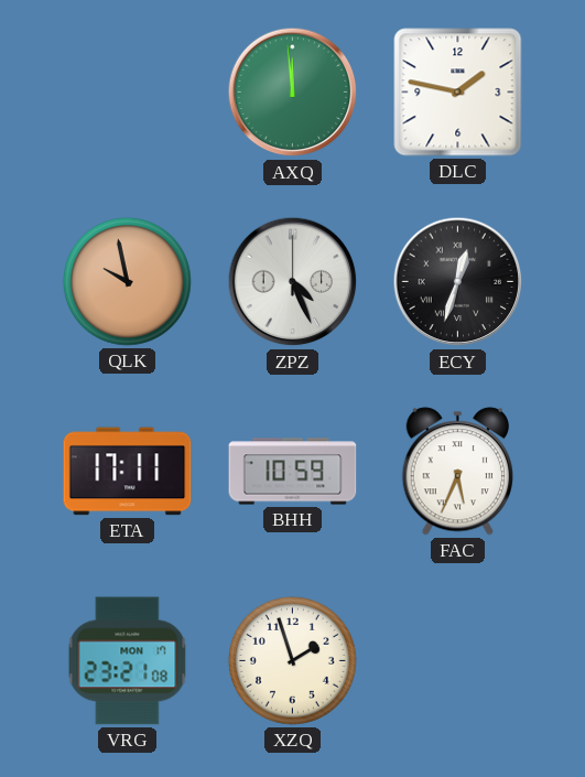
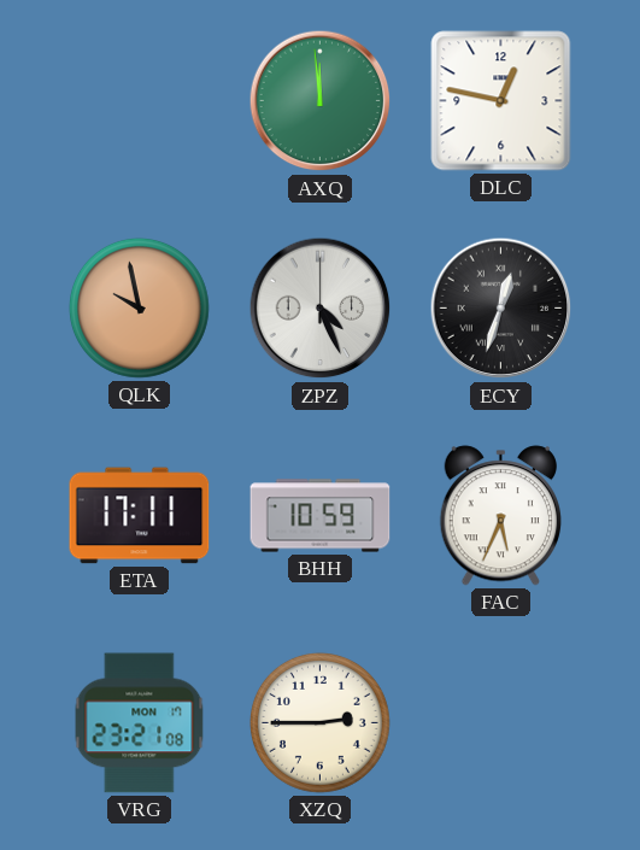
DLC: 1:47 -> 12:47
XZQ: 1:57 -> 2:45
